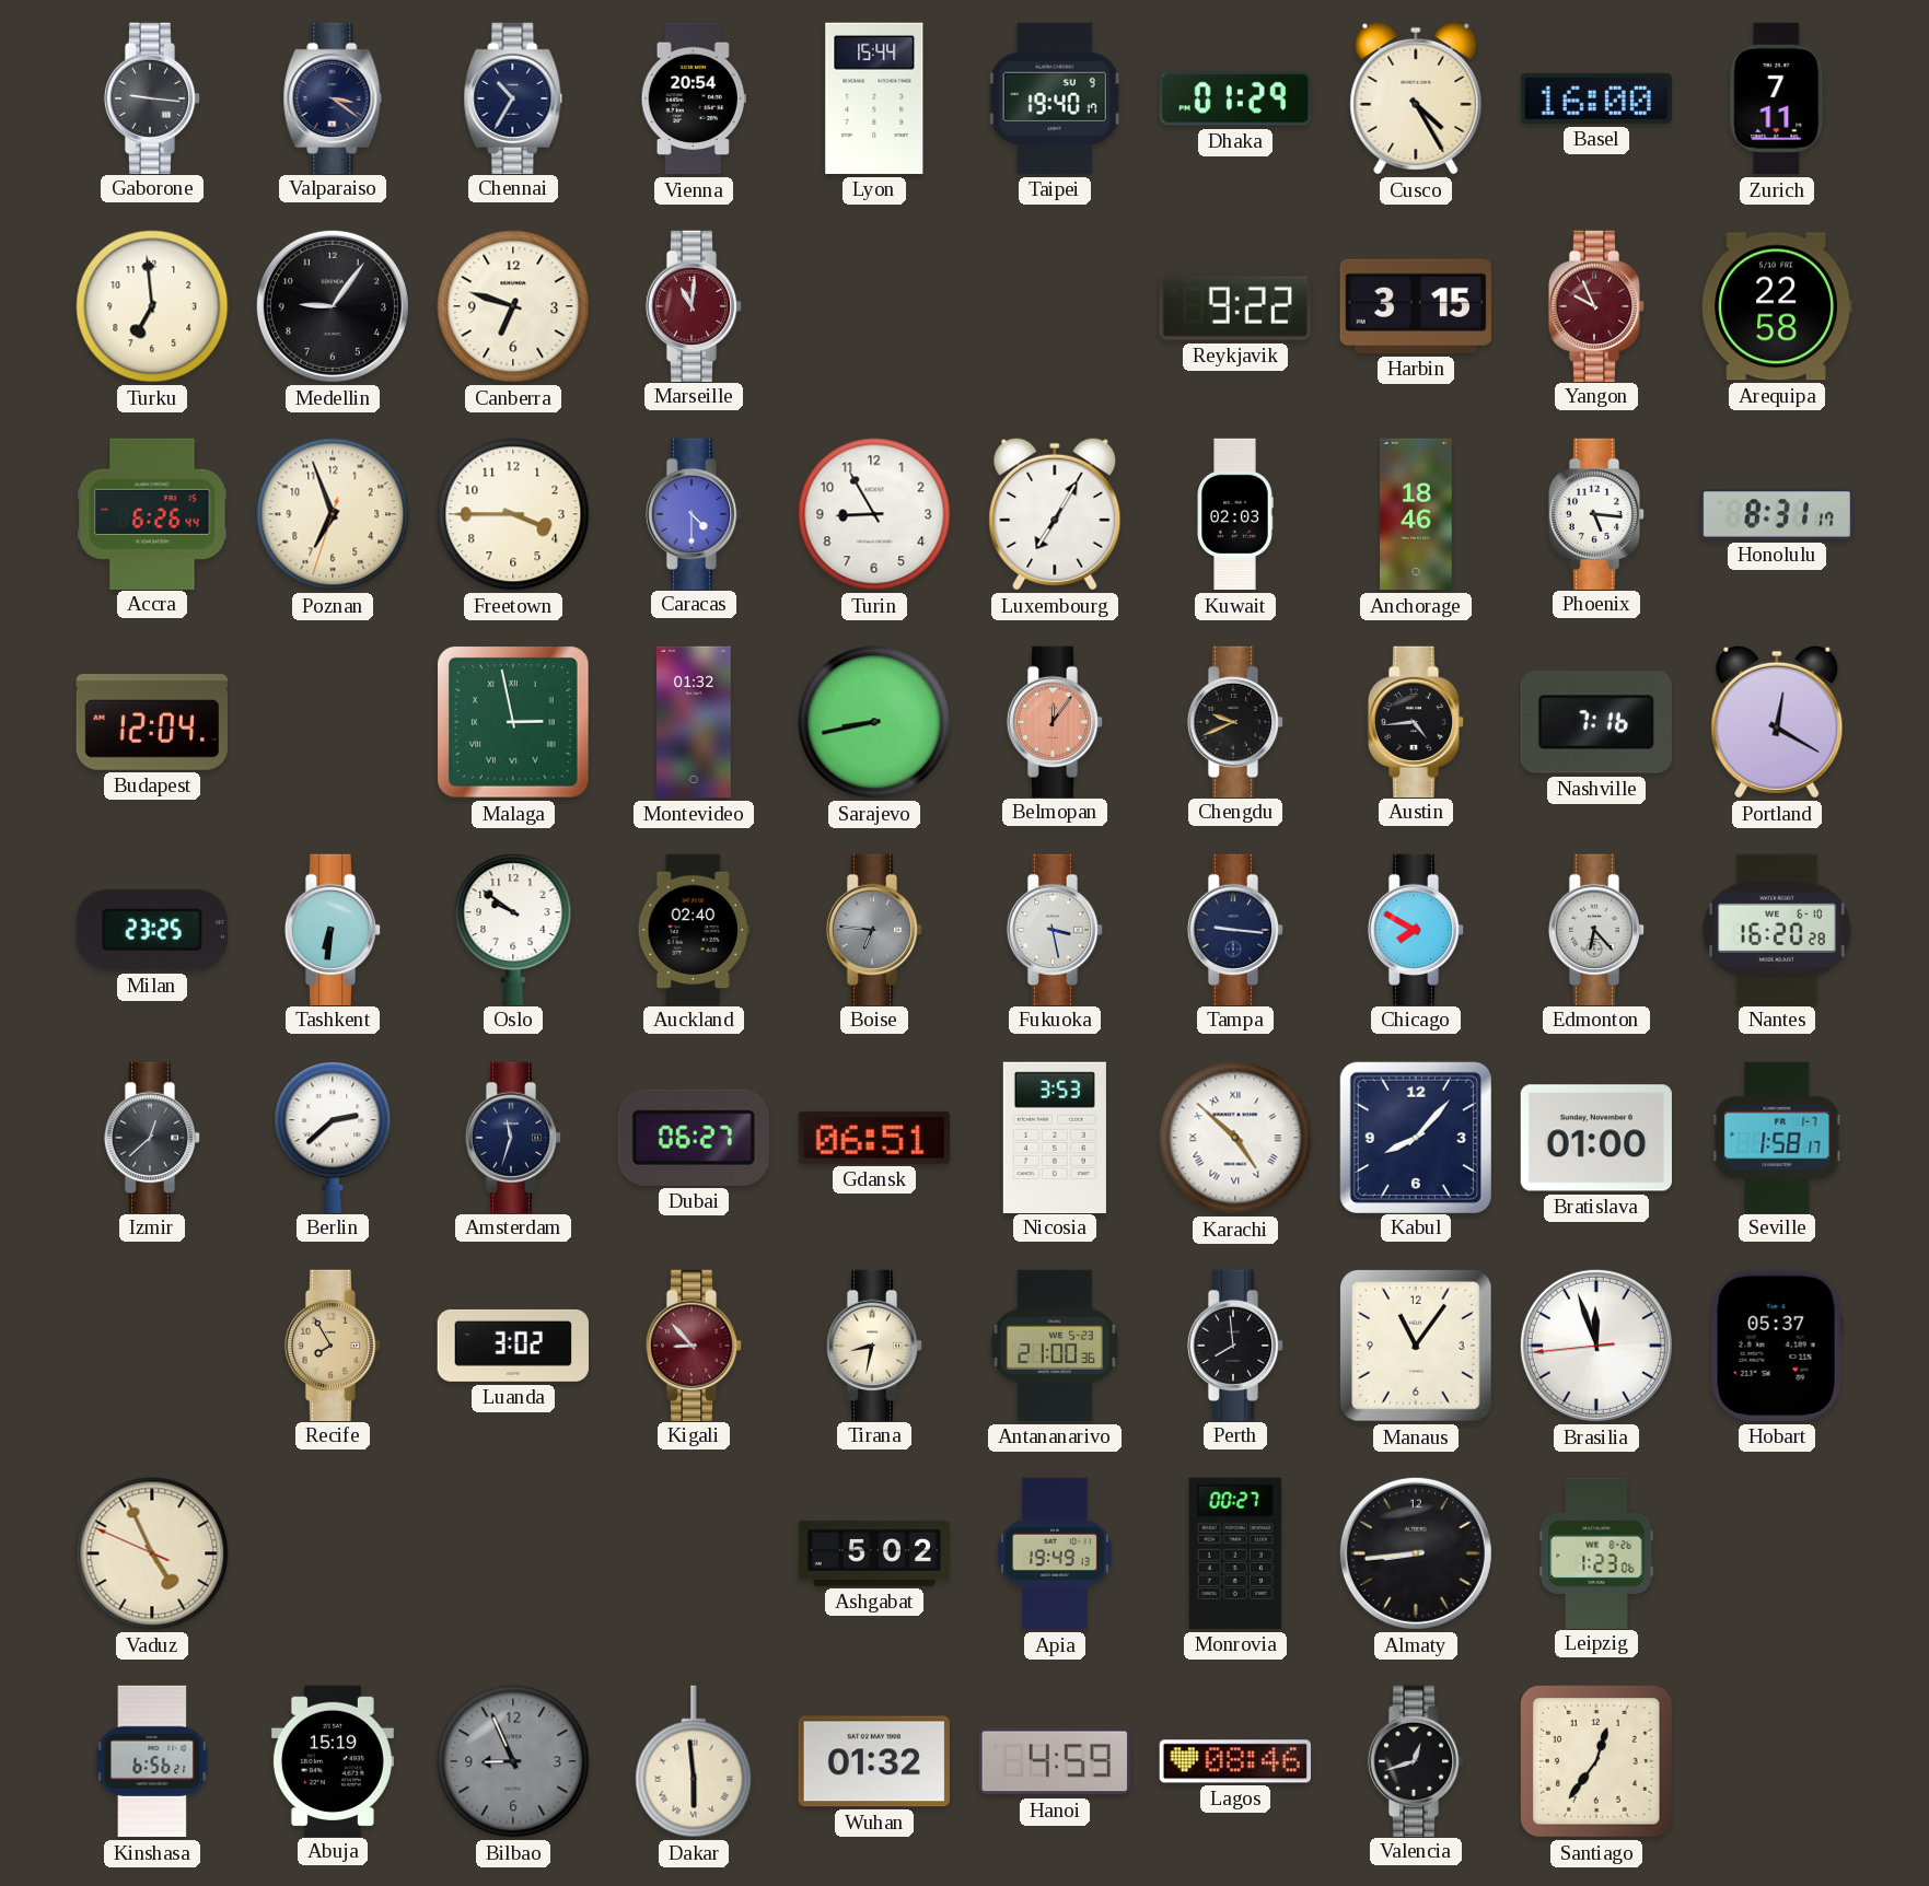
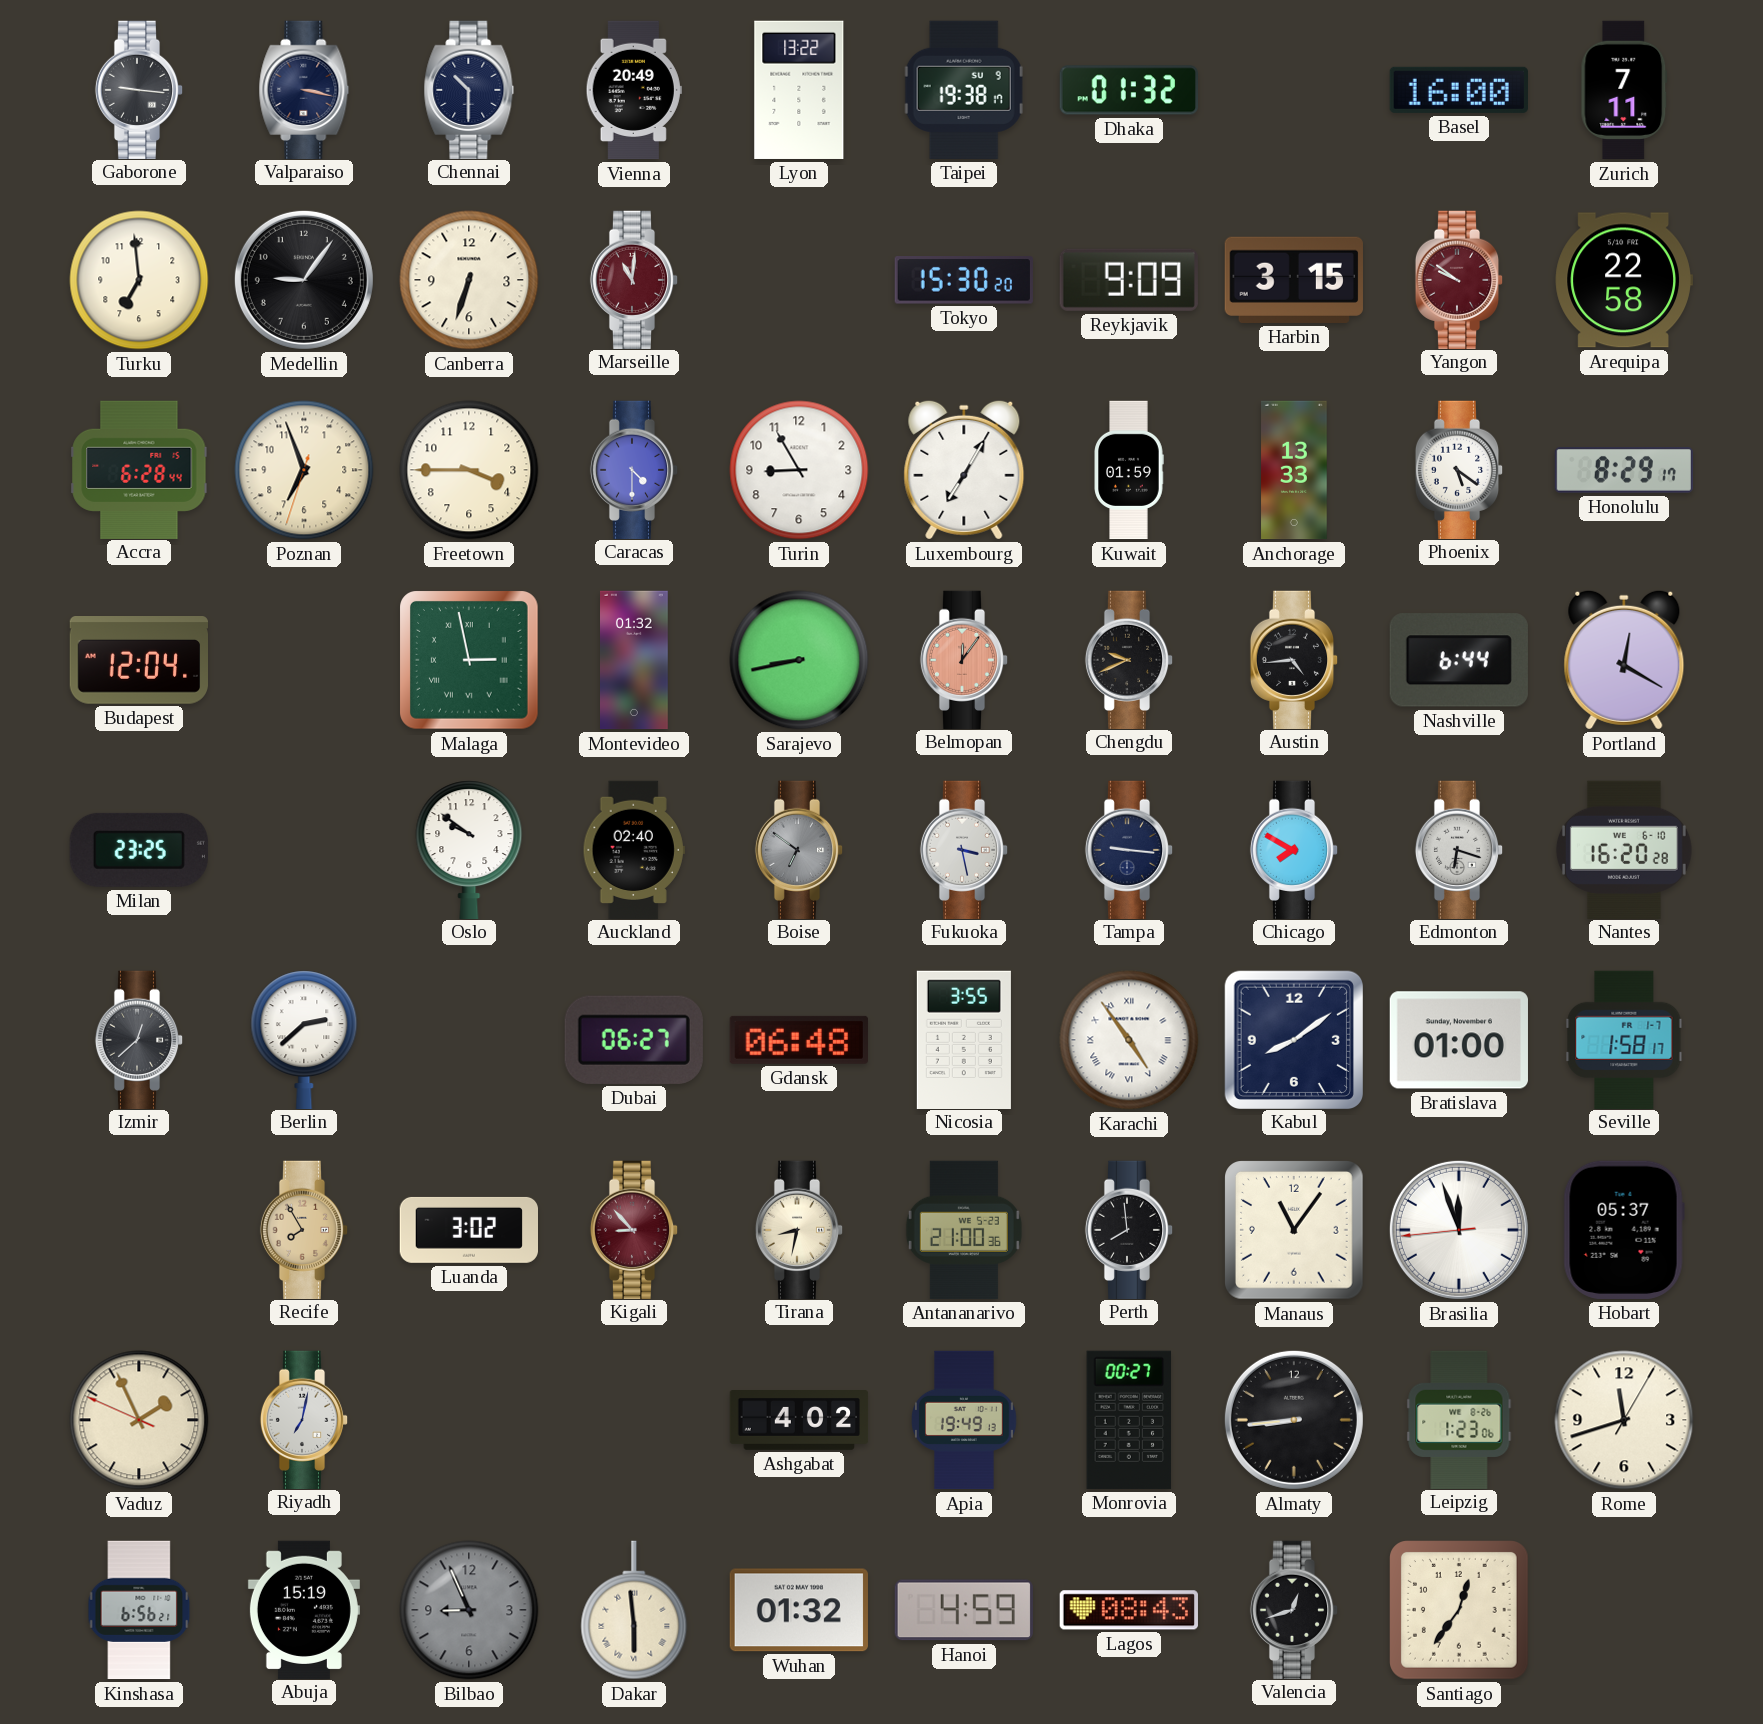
Valparaiso: 3:21 -> 3:17
Chennai: 10:35 -> 10:30
Vienna: 20:54 -> 20:49
Lyon: 15:44 -> 13:22
Taipei: 19:40 -> 19:38
Dhaka: 01:29 -> 01:32
Cusco: 4:25 -> none
Canberra: 6:48 -> 6:33
Tokyo: none -> 15:30
Reykjavik: 9:22 -> 9:09
Yangon: 9:56 -> 9:51
Accra: 6:26 -> 6:28
Kuwait: 02:03 -> 01:59
Anchorage: 18:46 -> 13:33
Phoenix: 5:16 -> 5:21
Honolulu: 8:31 -> 8:29
Nashville: 7:16 -> 6:44
Tashkent: 6:31 -> none
Boise: 6:46 -> 6:51
Edmonton: 6:23 -> 6:18
Amsterdam: 11:33 -> none
Gdansk: 06:51 -> 06:48
Nicosia: 3:53 -> 3:55
Karachi: 4:52 -> 4:54
Kabul: 8:07 -> 8:09
Vaduz: 4:55 -> 1:55
Riyadh: none -> 7:02
Ashgabat: 5:02 -> 4:02
Rome: none -> 11:42
Lagos: 08:46 -> 08:43
